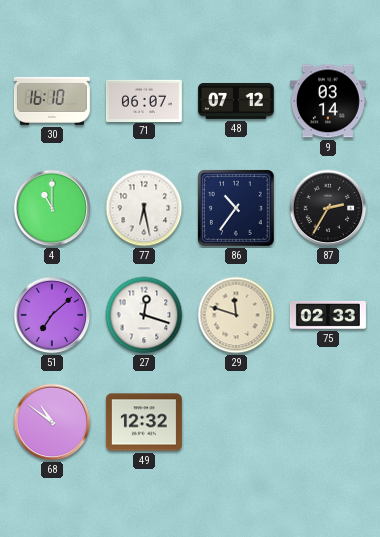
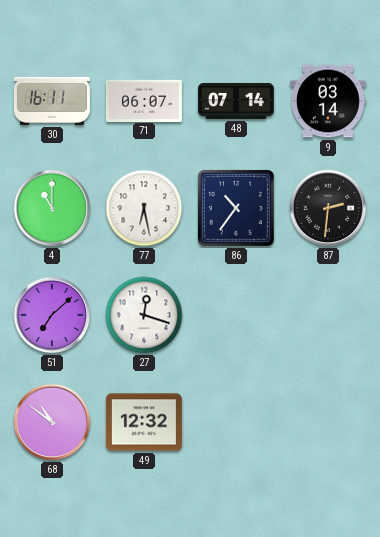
30: 16:10 -> 16:11
48: 07:12 -> 07:14
87: 2:35 -> 2:31
29: 11:48 -> none
75: 02:33 -> none
